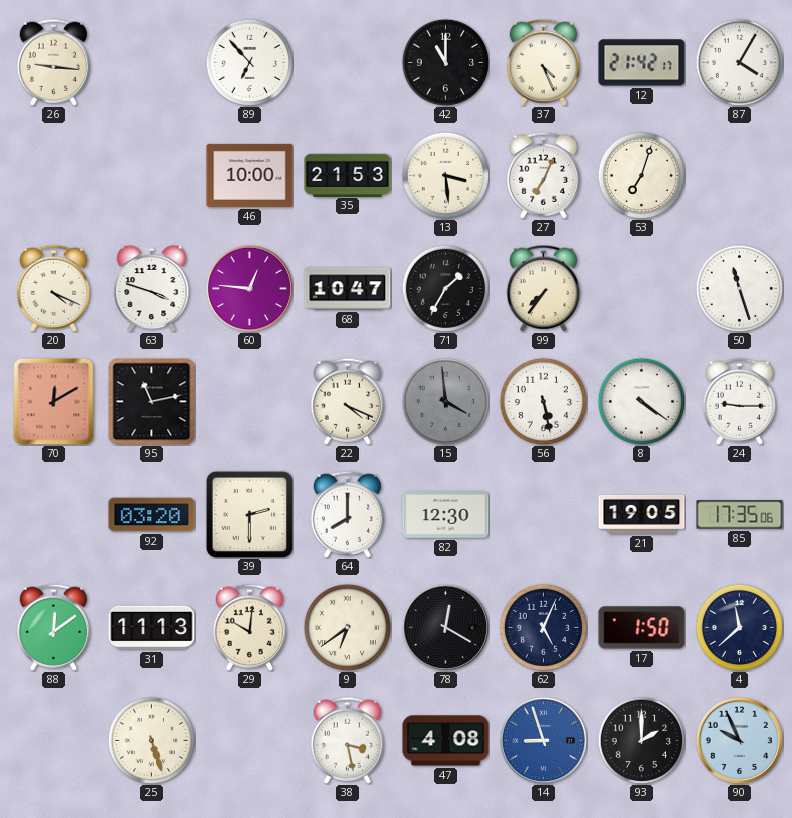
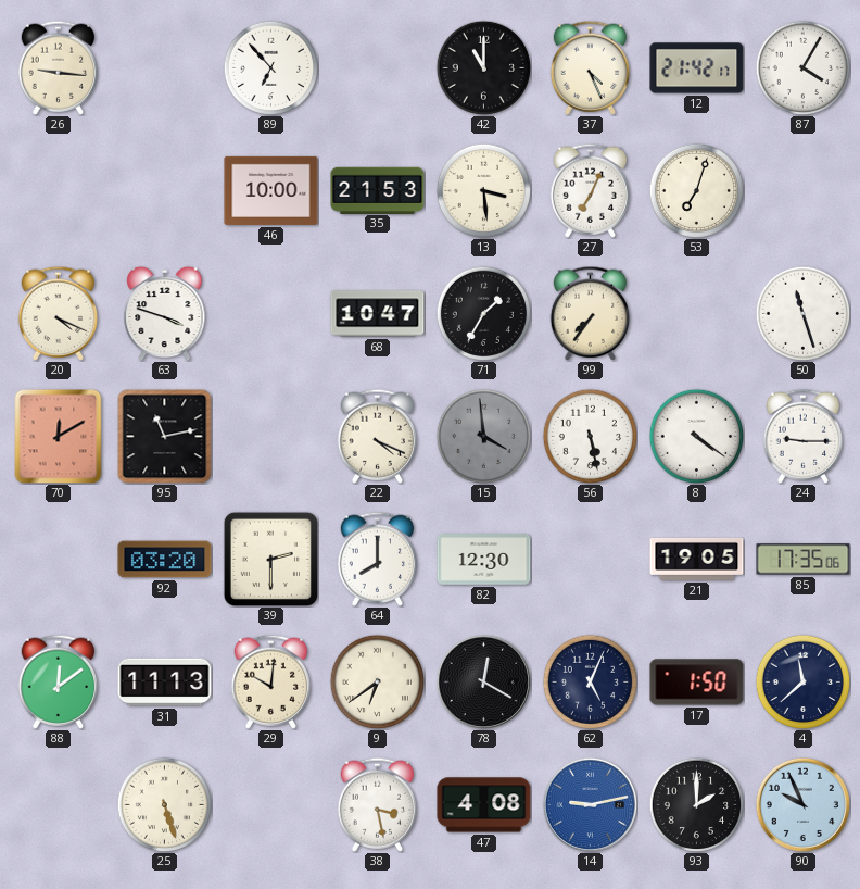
60: 12:46 -> none
14: 8:57 -> 9:13
